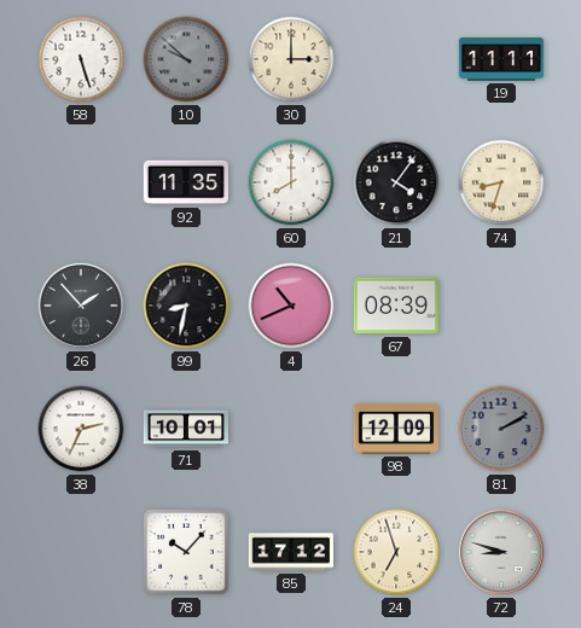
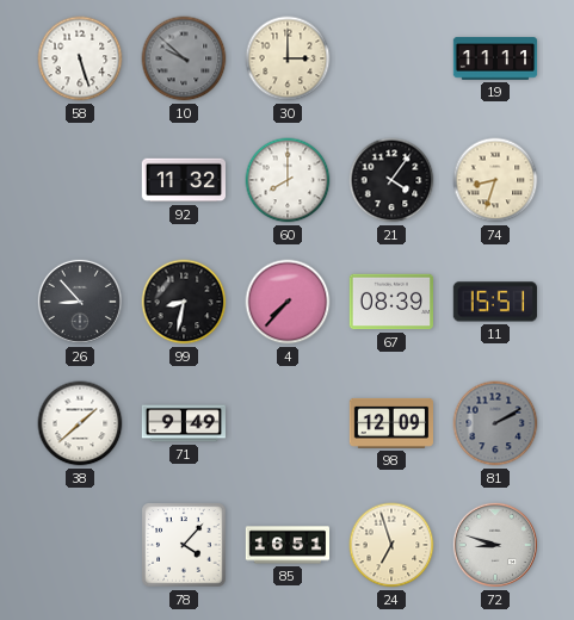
92: 11:35 -> 11:32
26: 1:53 -> 8:53
4: 10:41 -> 7:37
11: none -> 15:51
38: 2:34 -> 1:38
71: 10:01 -> 9:49
78: 10:07 -> 4:07
85: 17:12 -> 16:51
